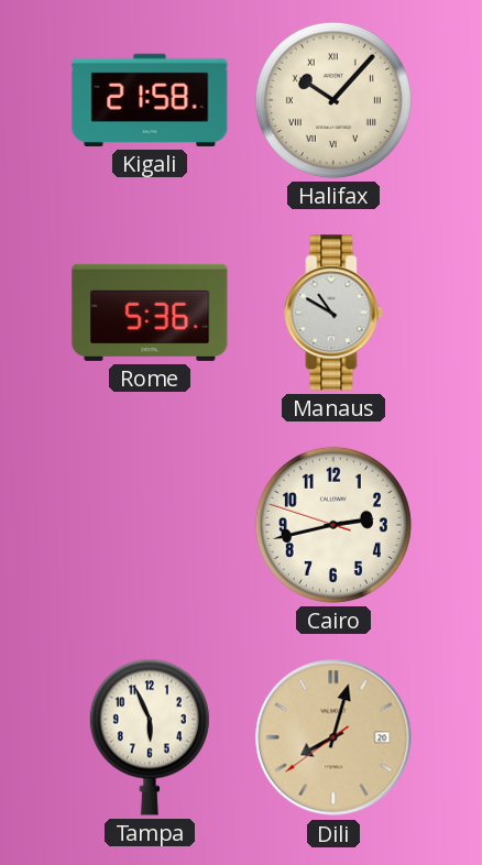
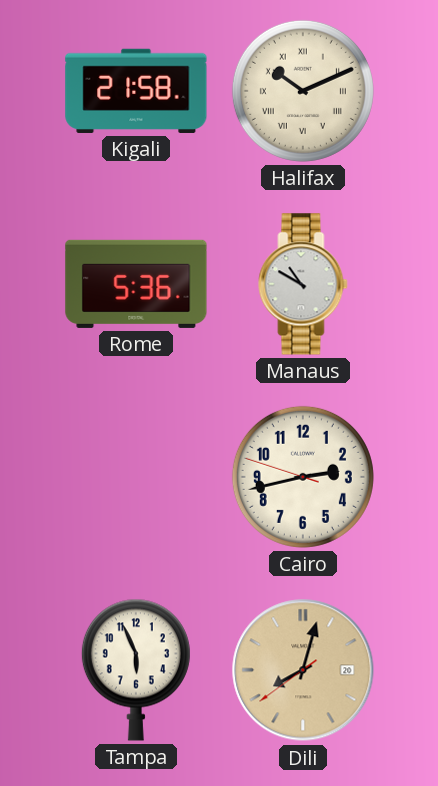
Halifax: 10:07 -> 10:11
